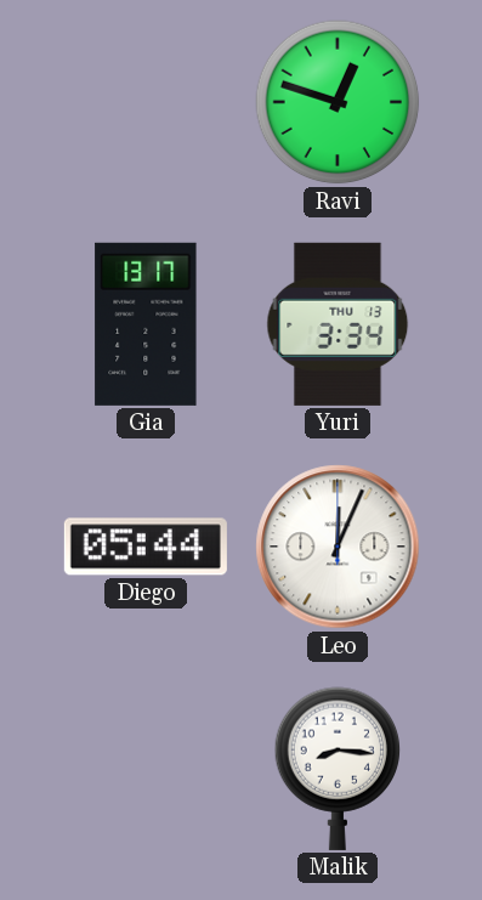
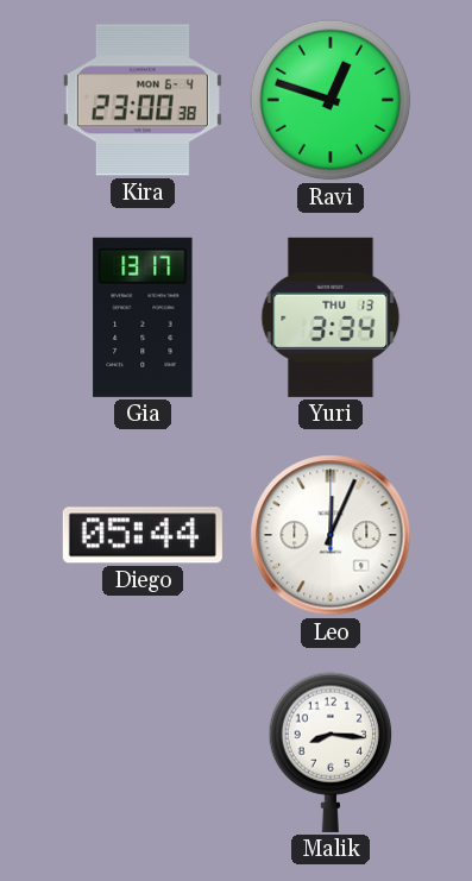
Kira: none -> 23:00
